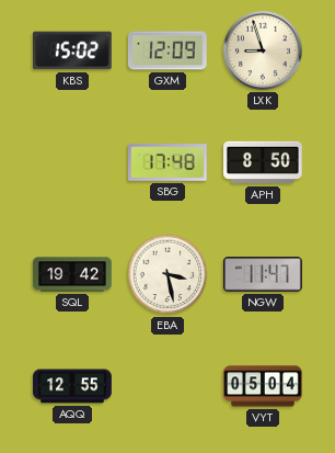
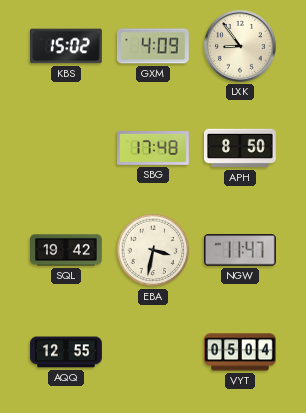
GXM: 12:09 -> 4:09
LXK: 8:57 -> 8:54
EBA: 3:28 -> 3:32
